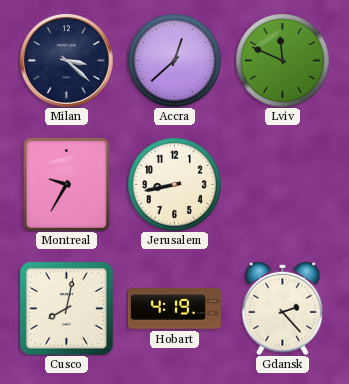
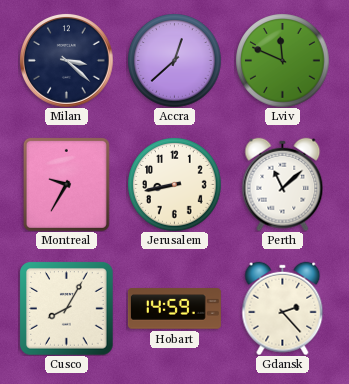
Perth: none -> 11:08
Cusco: 8:02 -> 8:05
Hobart: 4:19 -> 14:59
